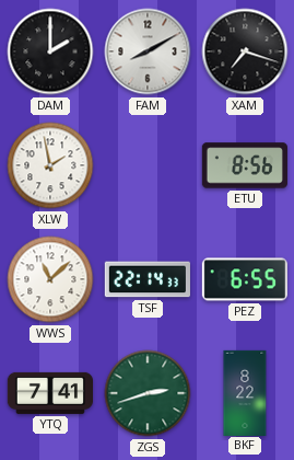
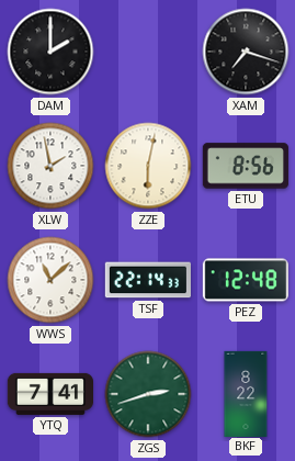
FAM: 8:10 -> none
ZZE: none -> 6:02
PEZ: 6:55 -> 12:48
